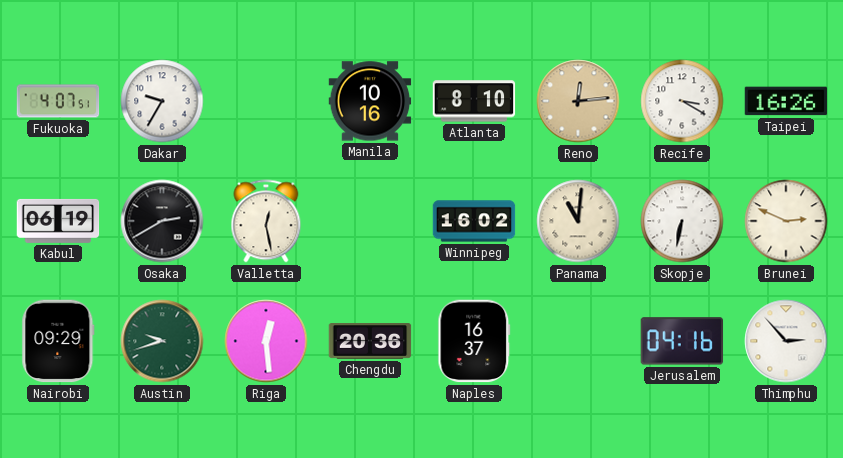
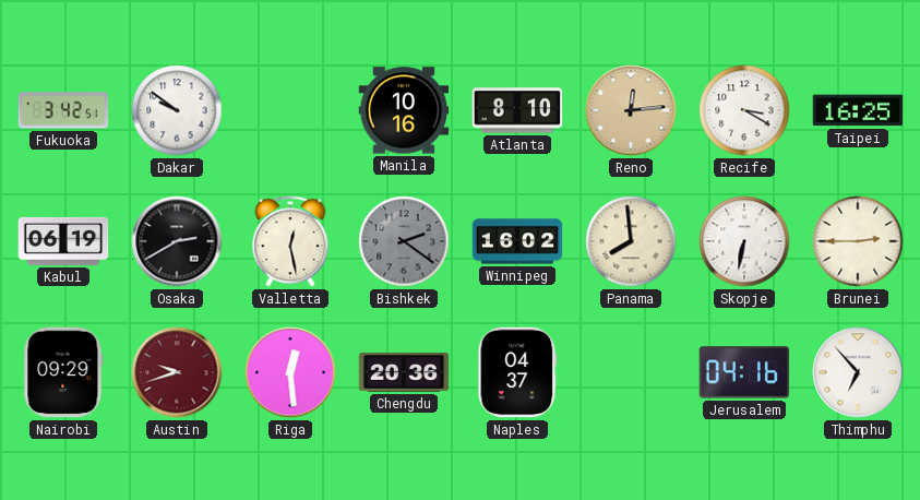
Fukuoka: 4:07 -> 3:42
Dakar: 9:35 -> 9:51
Taipei: 16:26 -> 16:25
Bishkek: none -> 2:21
Panama: 11:01 -> 7:59
Brunei: 2:49 -> 2:45
Austin dial: green -> burgundy
Naples: 16:37 -> 04:37
Thimphu: 2:53 -> 6:53
